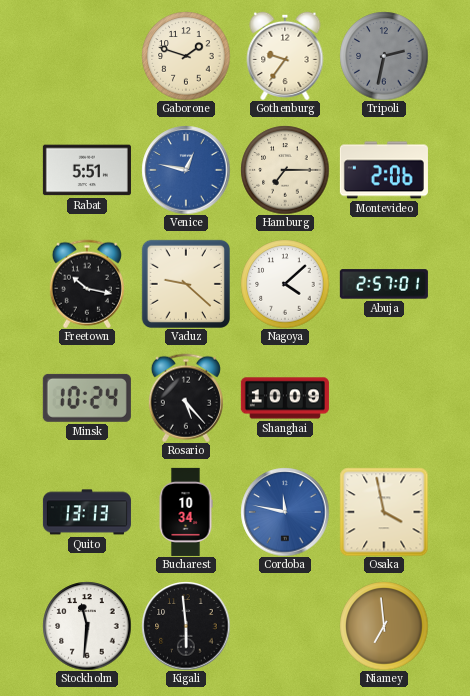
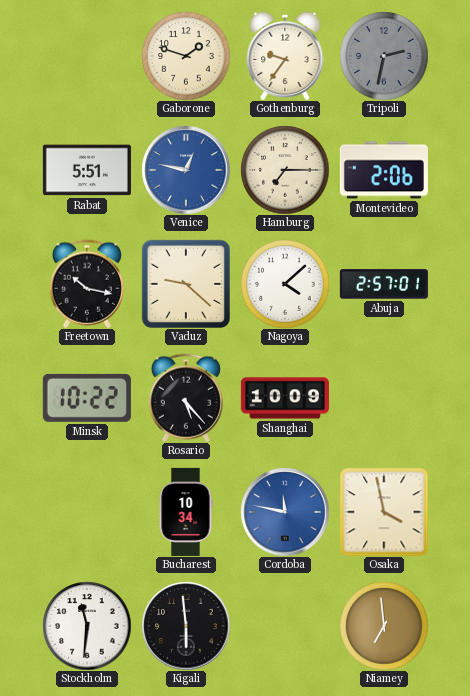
Minsk: 10:24 -> 10:22
Quito: 13:13 -> none
